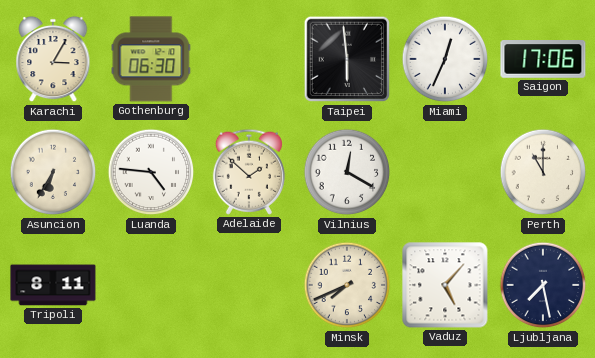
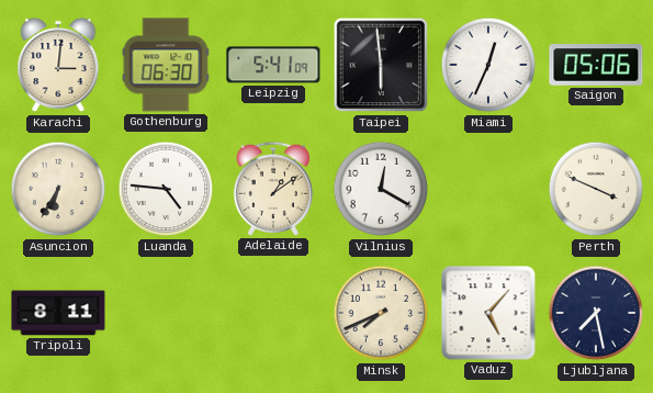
Karachi: 3:05 -> 3:01
Leipzig: none -> 5:41
Saigon: 17:06 -> 05:06
Adelaide: 1:52 -> 1:09
Perth: 11:00 -> 3:49
